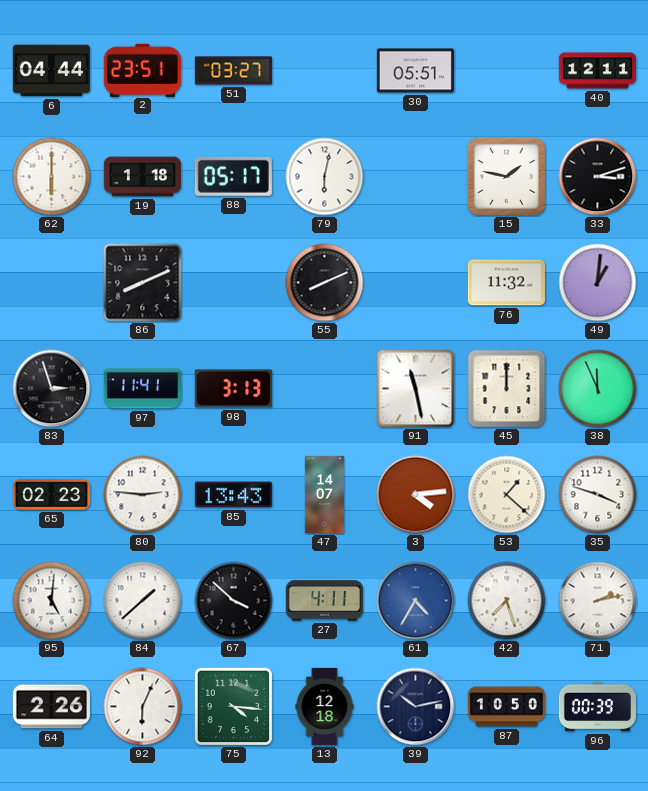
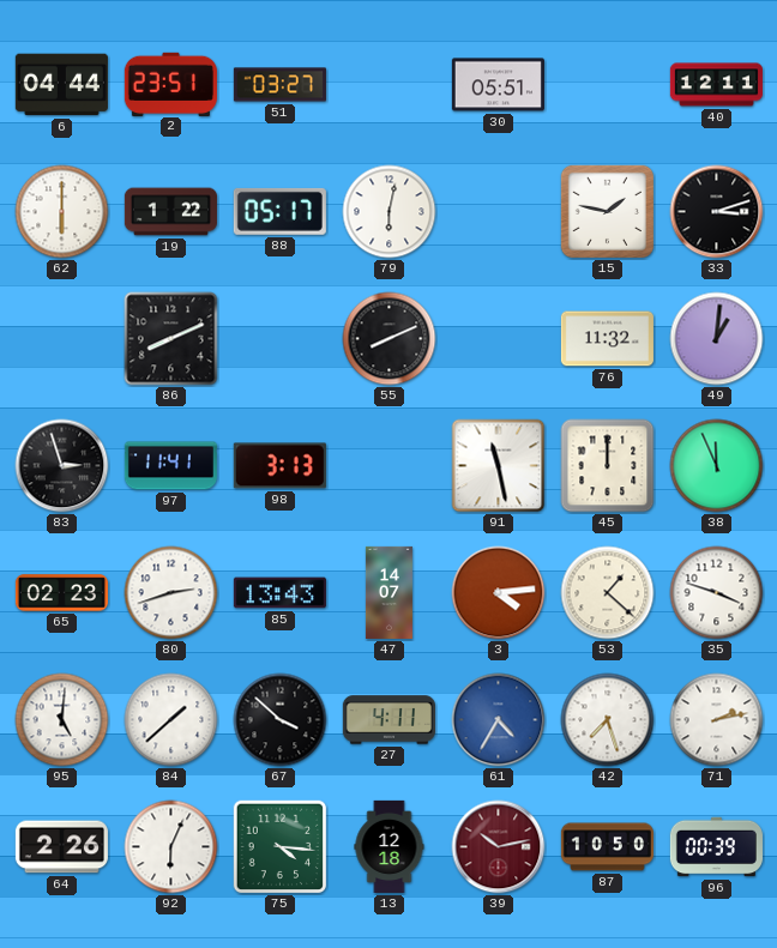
19: 1:18 -> 1:22
80: 2:46 -> 2:42
39 dial: navy -> burgundy
